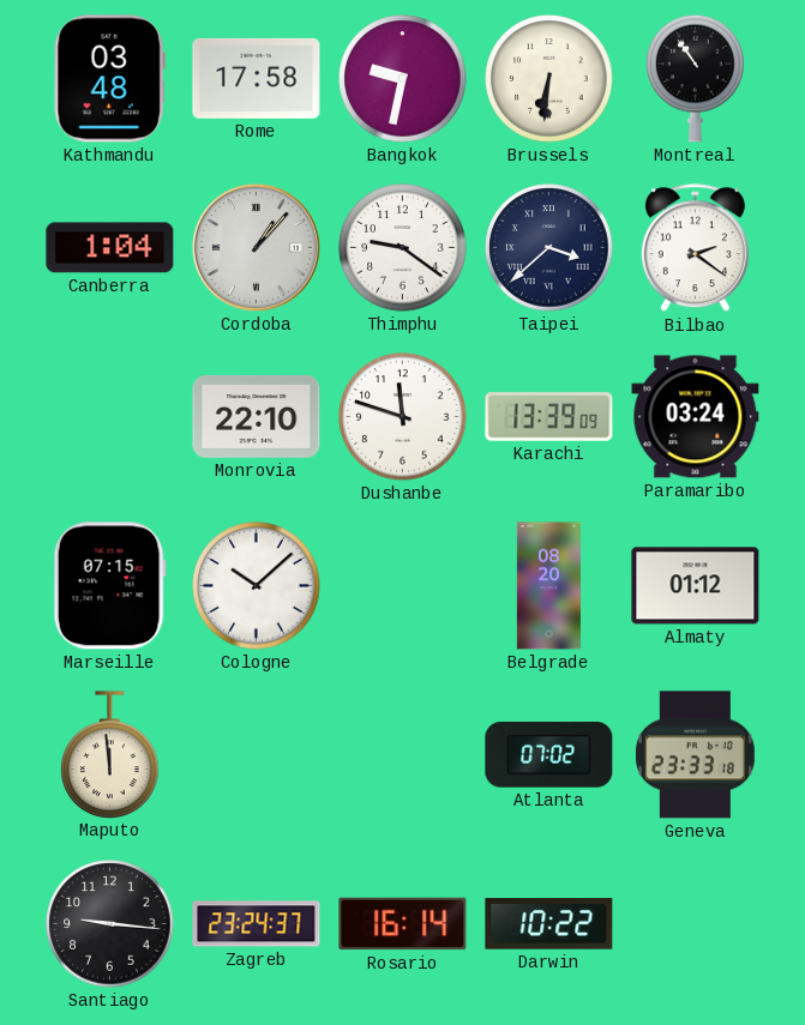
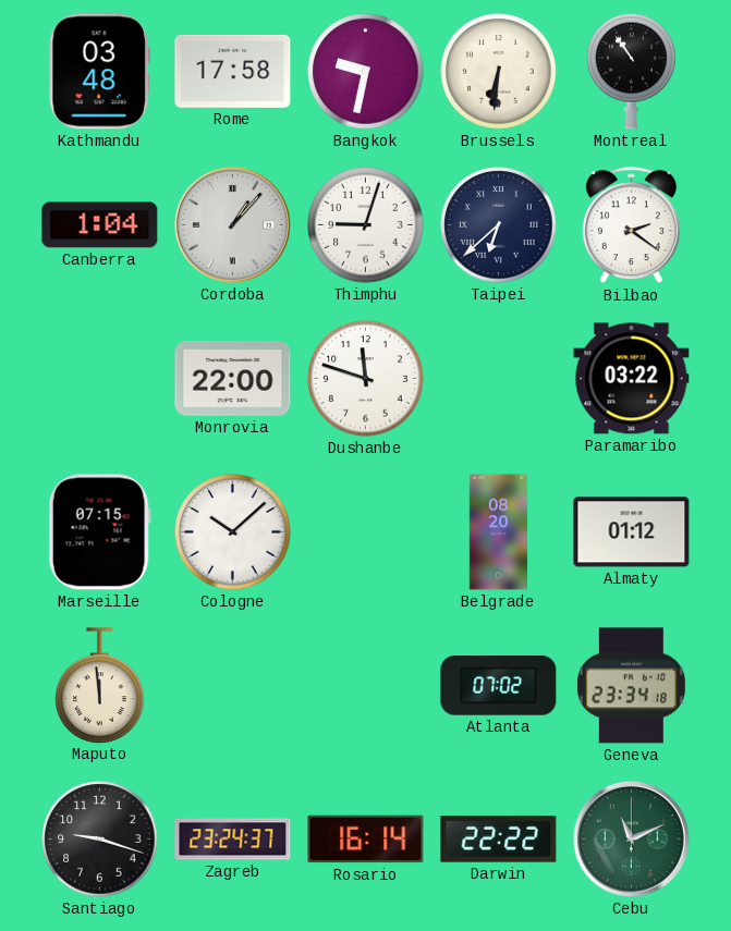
Thimphu: 9:21 -> 9:03
Taipei: 3:38 -> 6:38
Monrovia: 22:10 -> 22:00
Karachi: 13:39 -> none
Paramaribo: 03:24 -> 03:22
Geneva: 23:33 -> 23:34
Santiago: 9:16 -> 9:18
Darwin: 10:22 -> 22:22
Cebu: none -> 11:11
